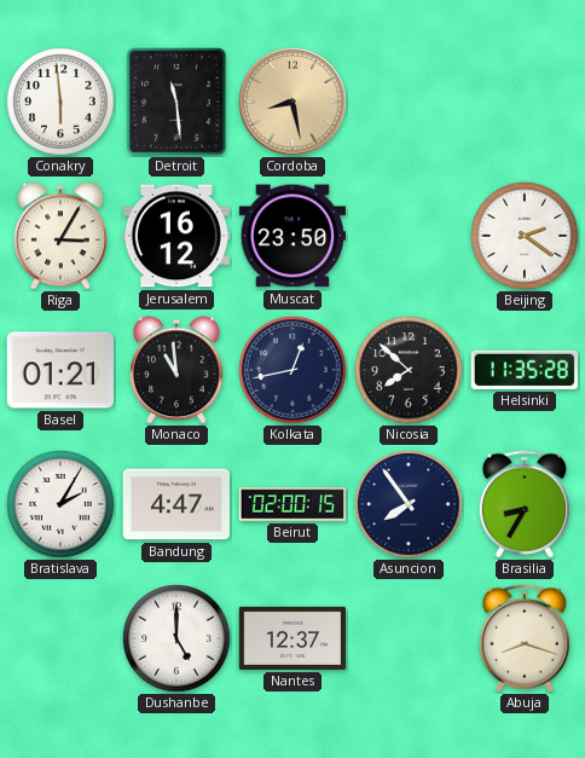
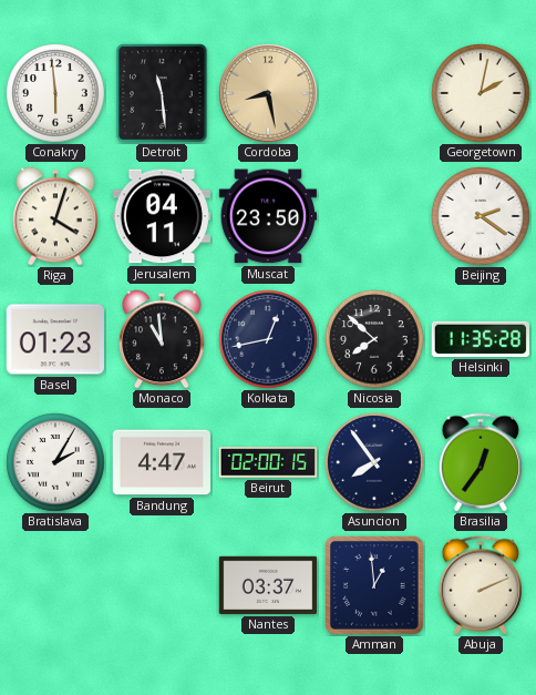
Georgetown: none -> 2:02
Riga: 3:05 -> 4:03
Jerusalem: 16:12 -> 04:11
Basel: 01:21 -> 01:23
Brasilia: 8:35 -> 12:36
Dushanbe: 5:00 -> none
Nantes: 12:37 -> 03:37
Amman: none -> 12:59
Abuja: 8:18 -> 2:11
